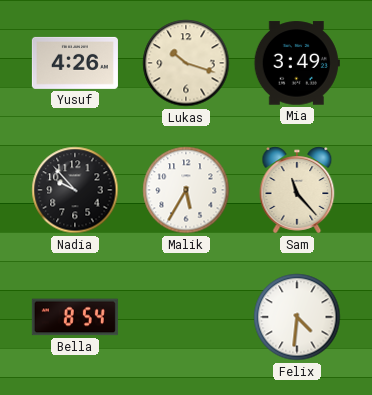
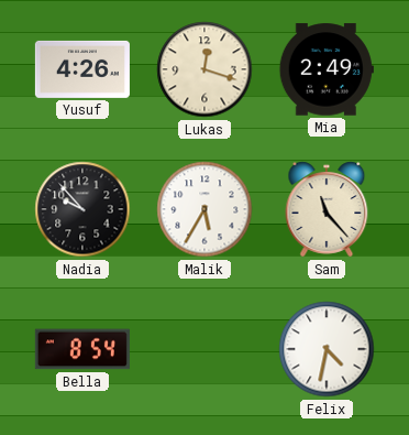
Lukas: 10:18 -> 12:18
Mia: 3:49 -> 2:49
Felix: 4:31 -> 4:32
